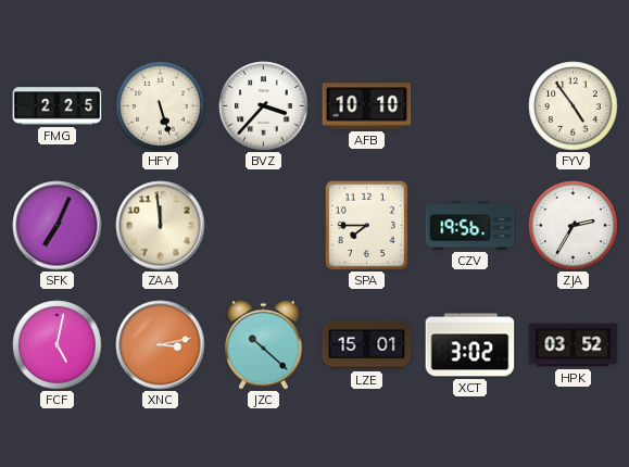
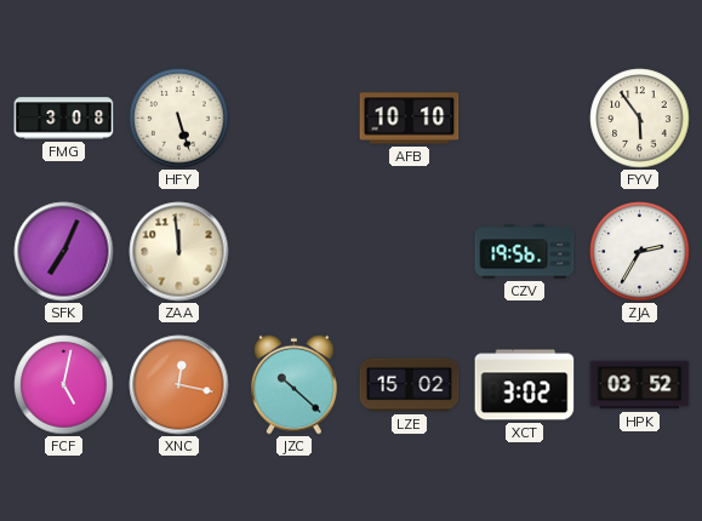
FMG: 2:25 -> 3:08
BVZ: 3:37 -> none
FYV: 4:54 -> 5:54
SPA: 7:45 -> none
XNC: 3:13 -> 12:17
LZE: 15:01 -> 15:02
